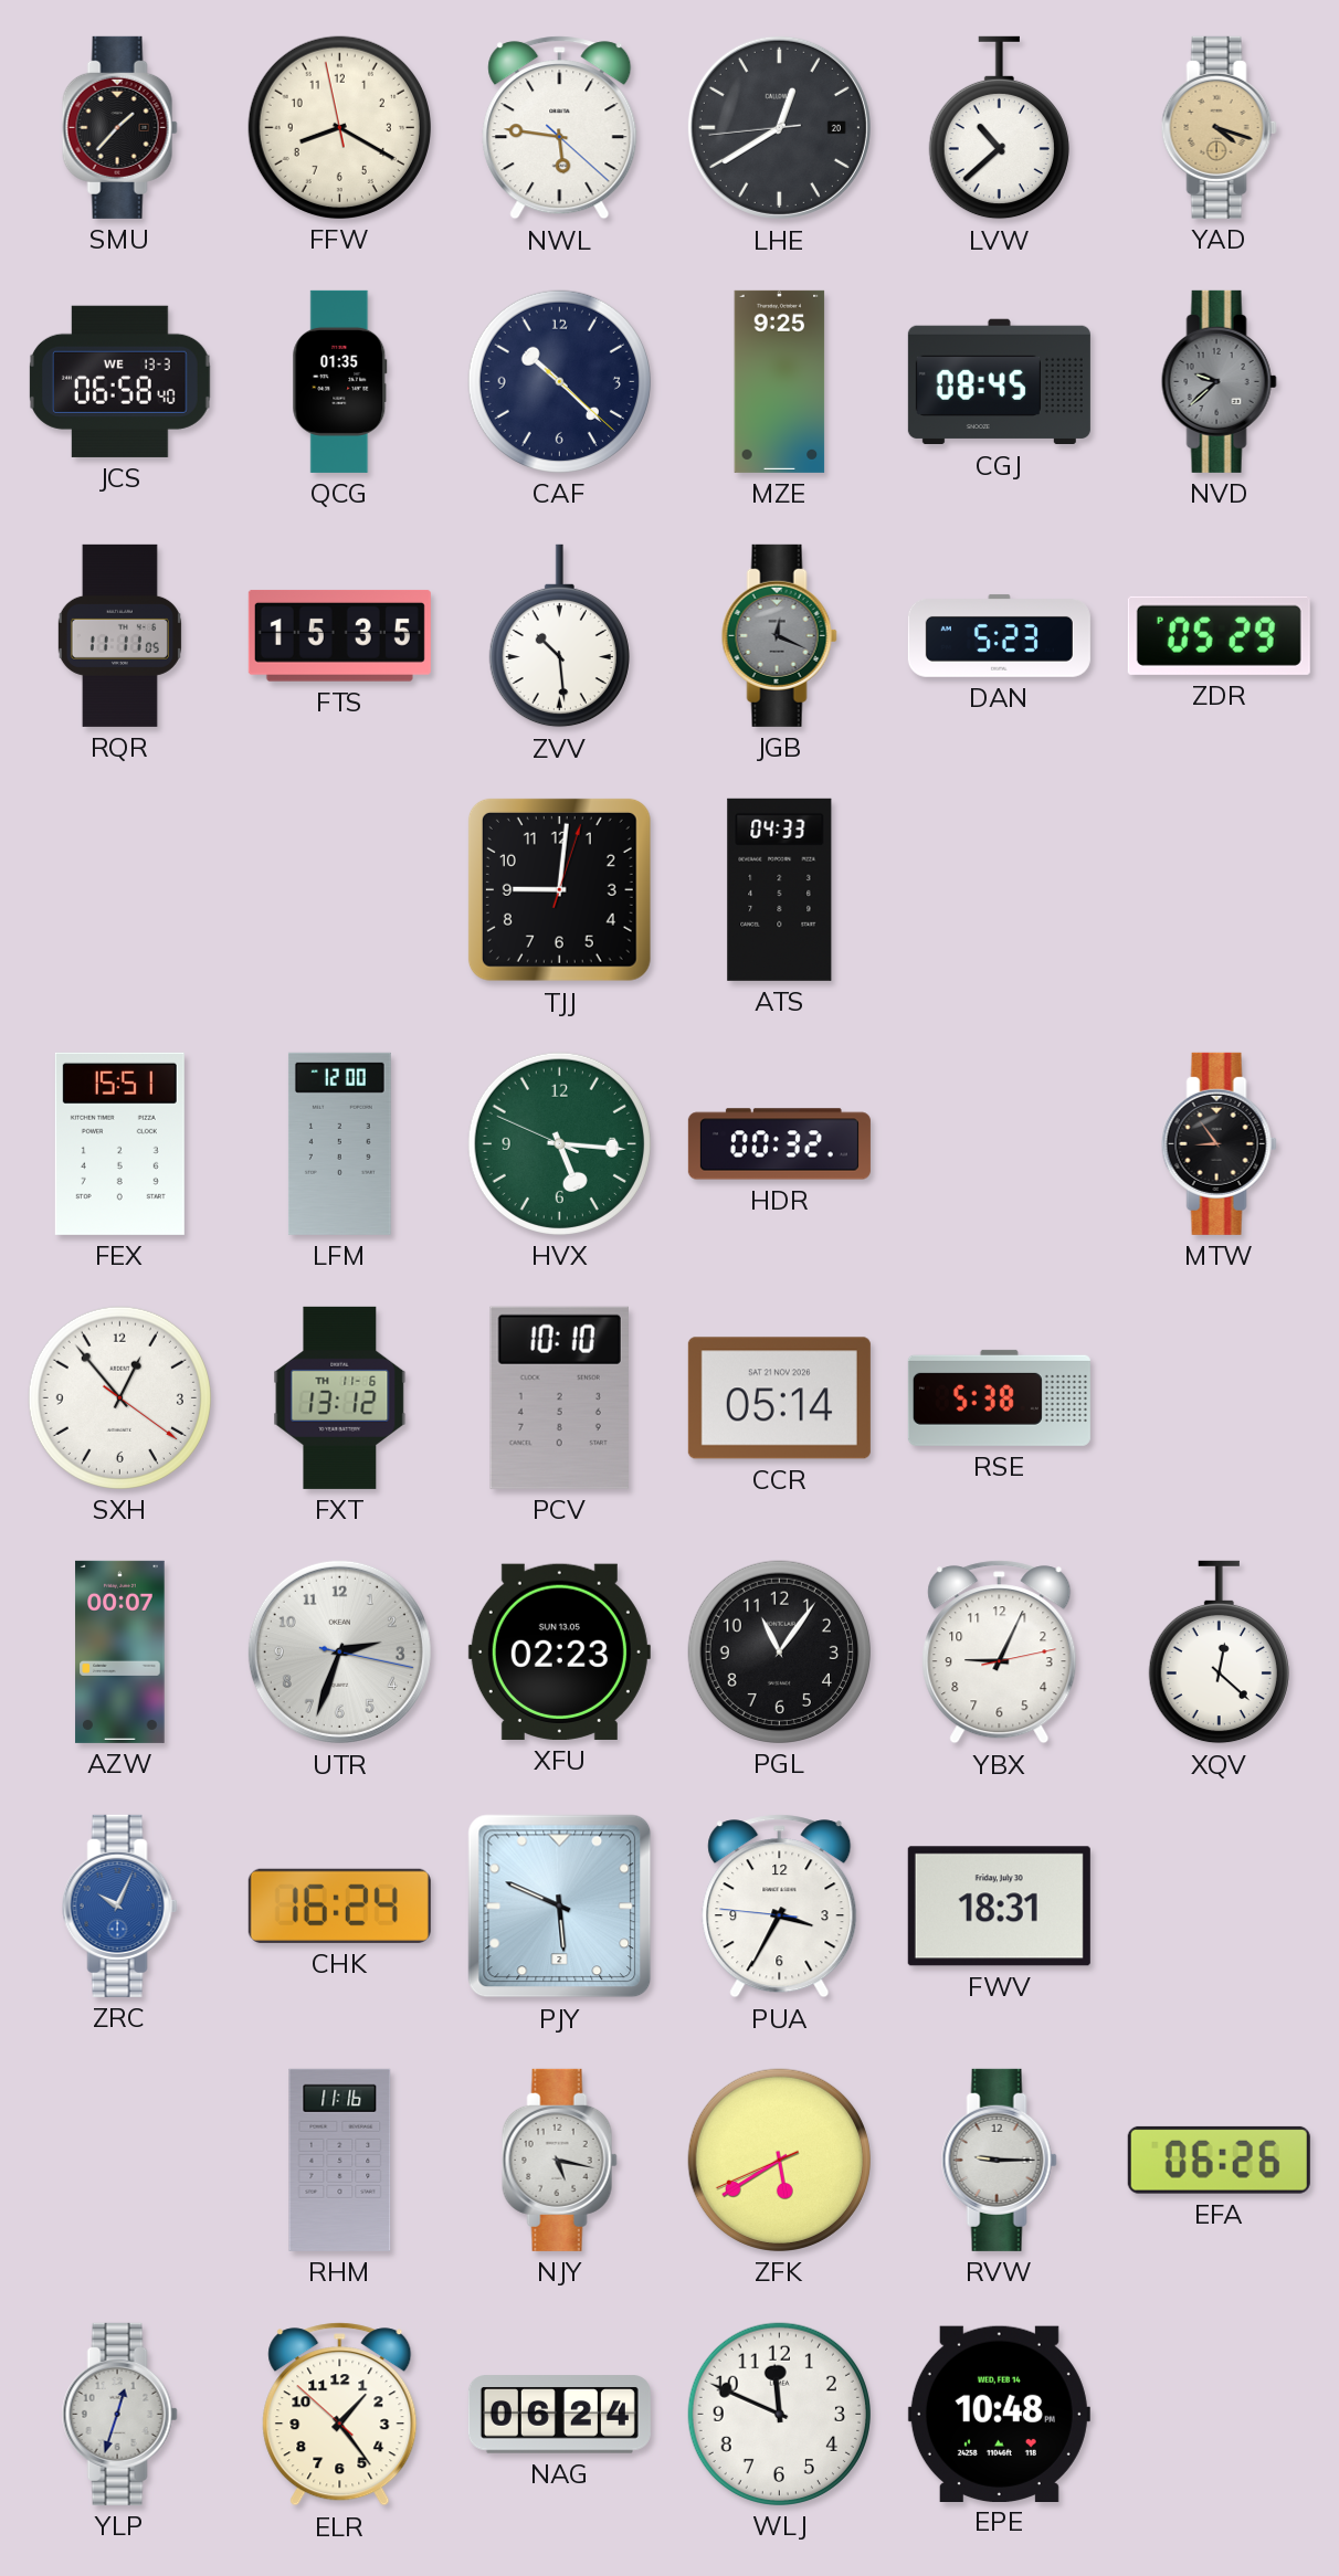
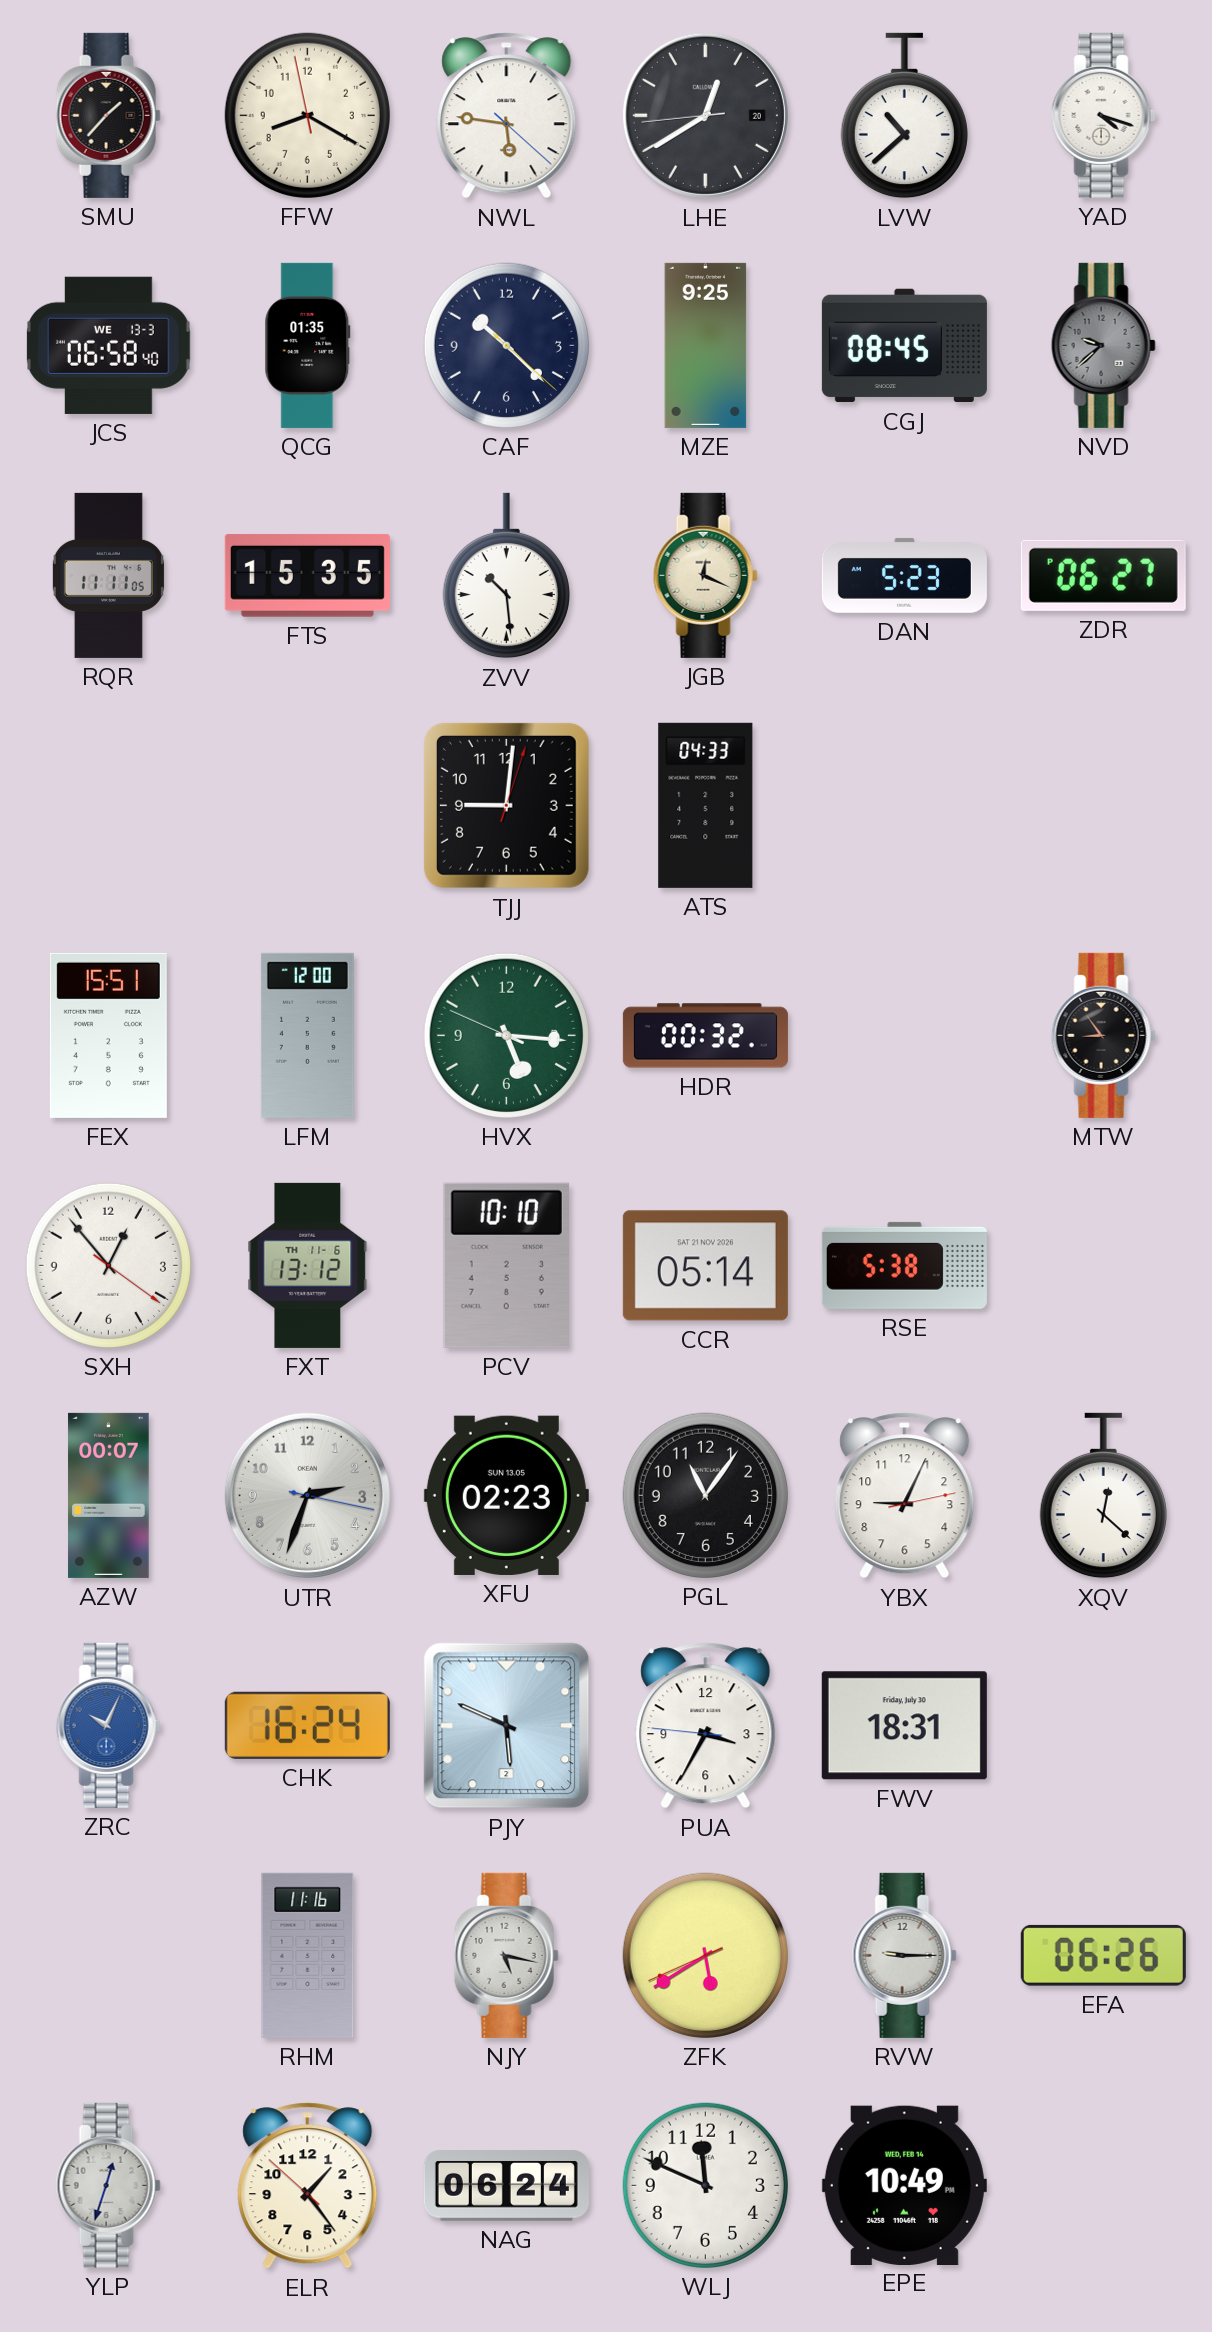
YAD dial: champagne -> white
JGB dial: grey -> cream
ZDR: 05:29 -> 06:27
EPE: 10:48 -> 10:49
